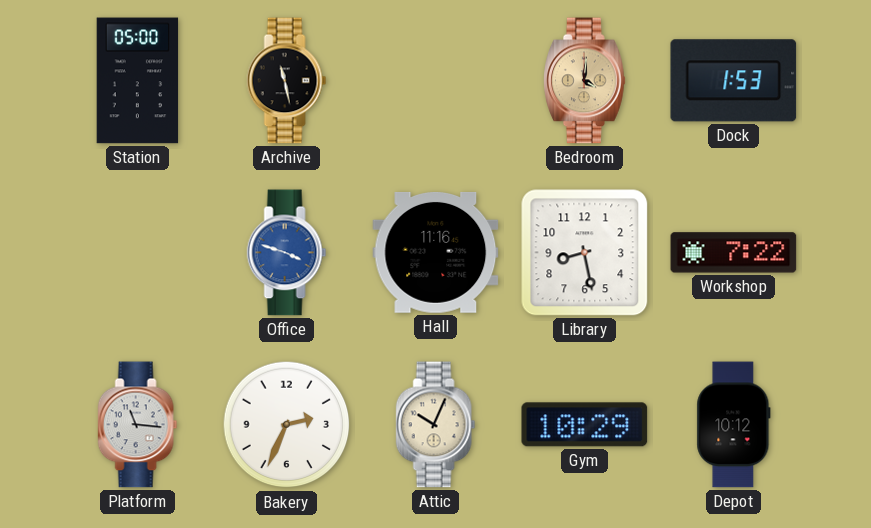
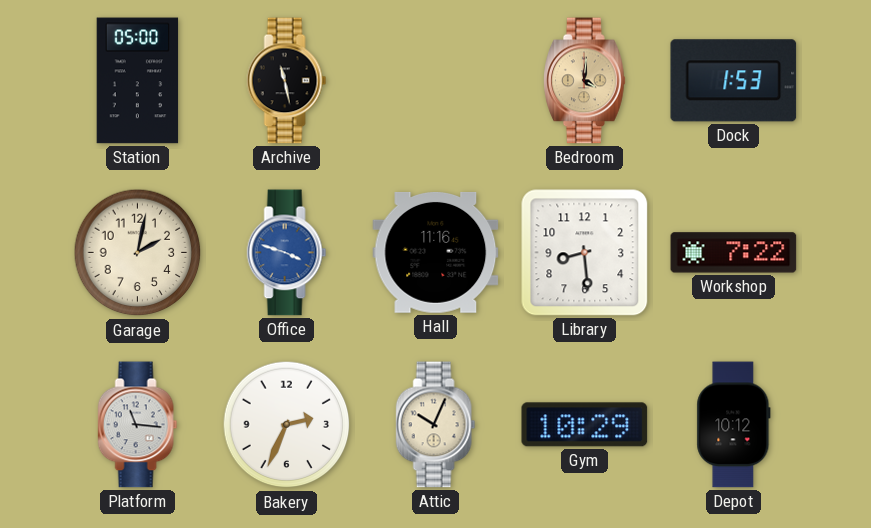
Garage: none -> 2:02
Library: 8:28 -> 8:29
